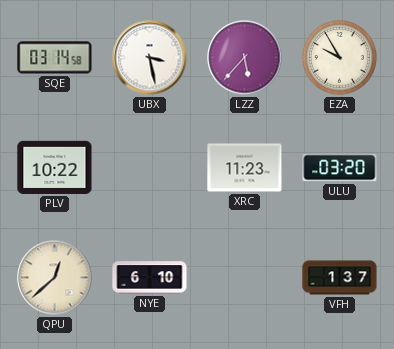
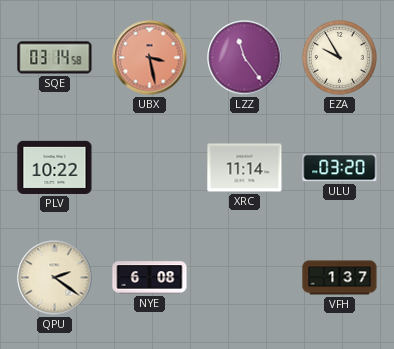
UBX dial: white -> salmon
LZZ: 5:37 -> 11:24
XRC: 11:23 -> 11:14
QPU: 12:38 -> 2:21
NYE: 6:10 -> 6:08
